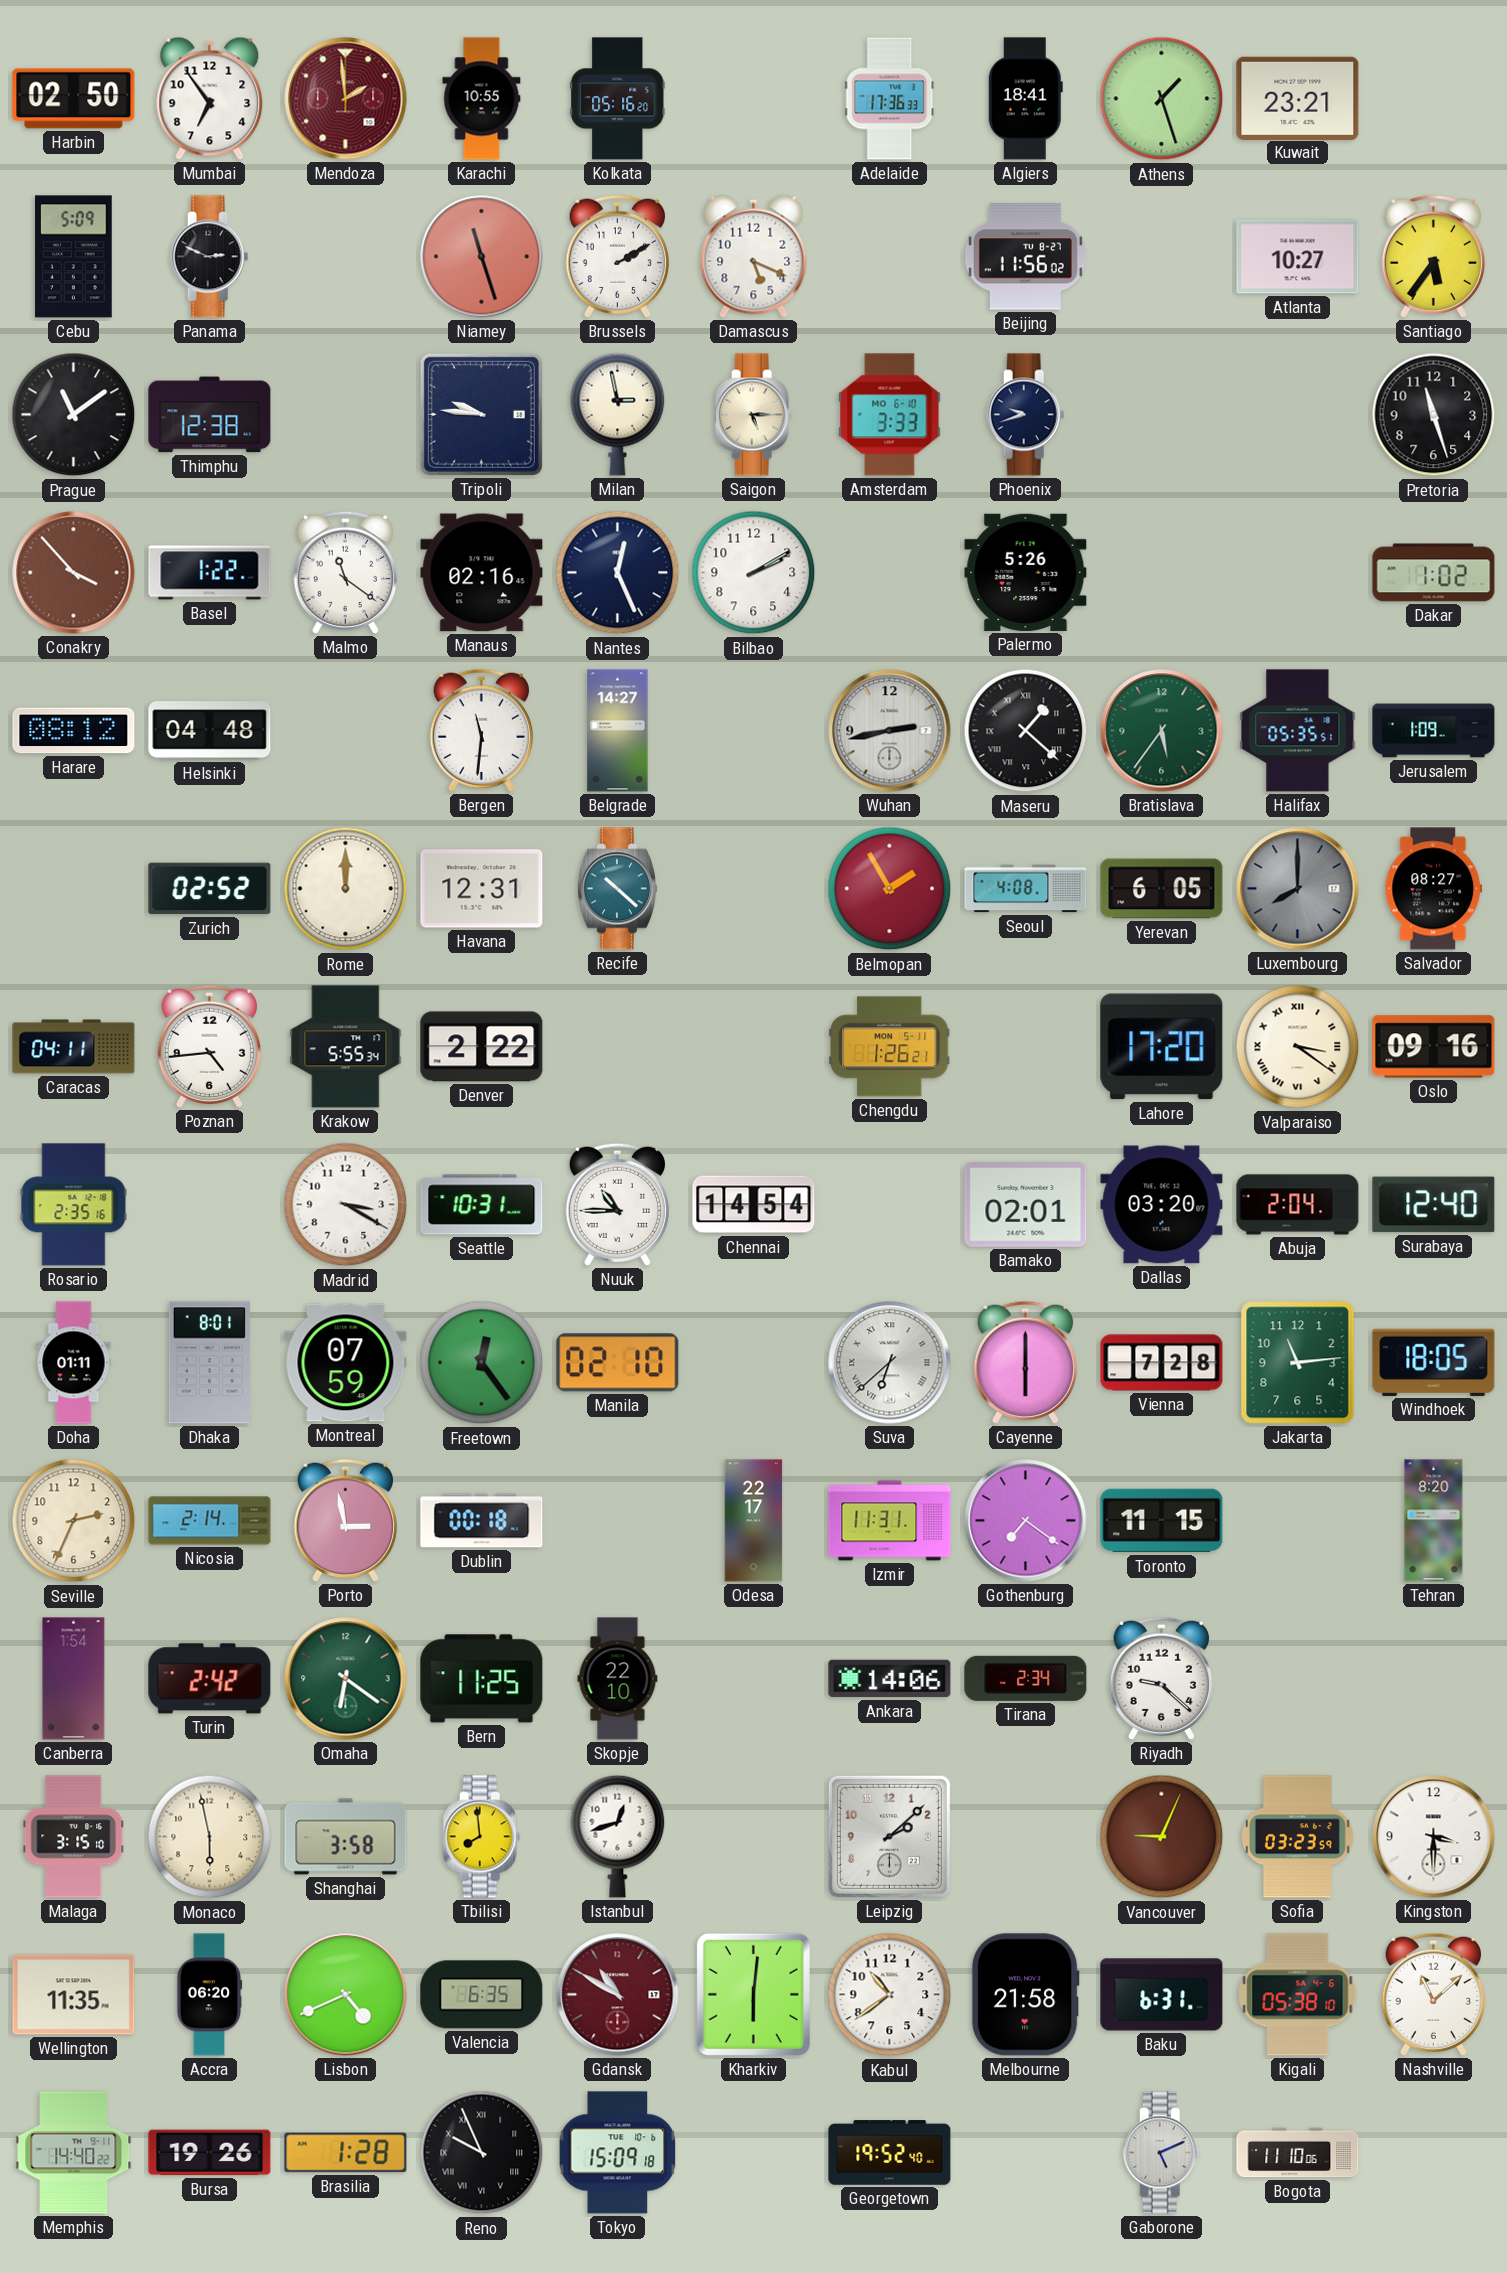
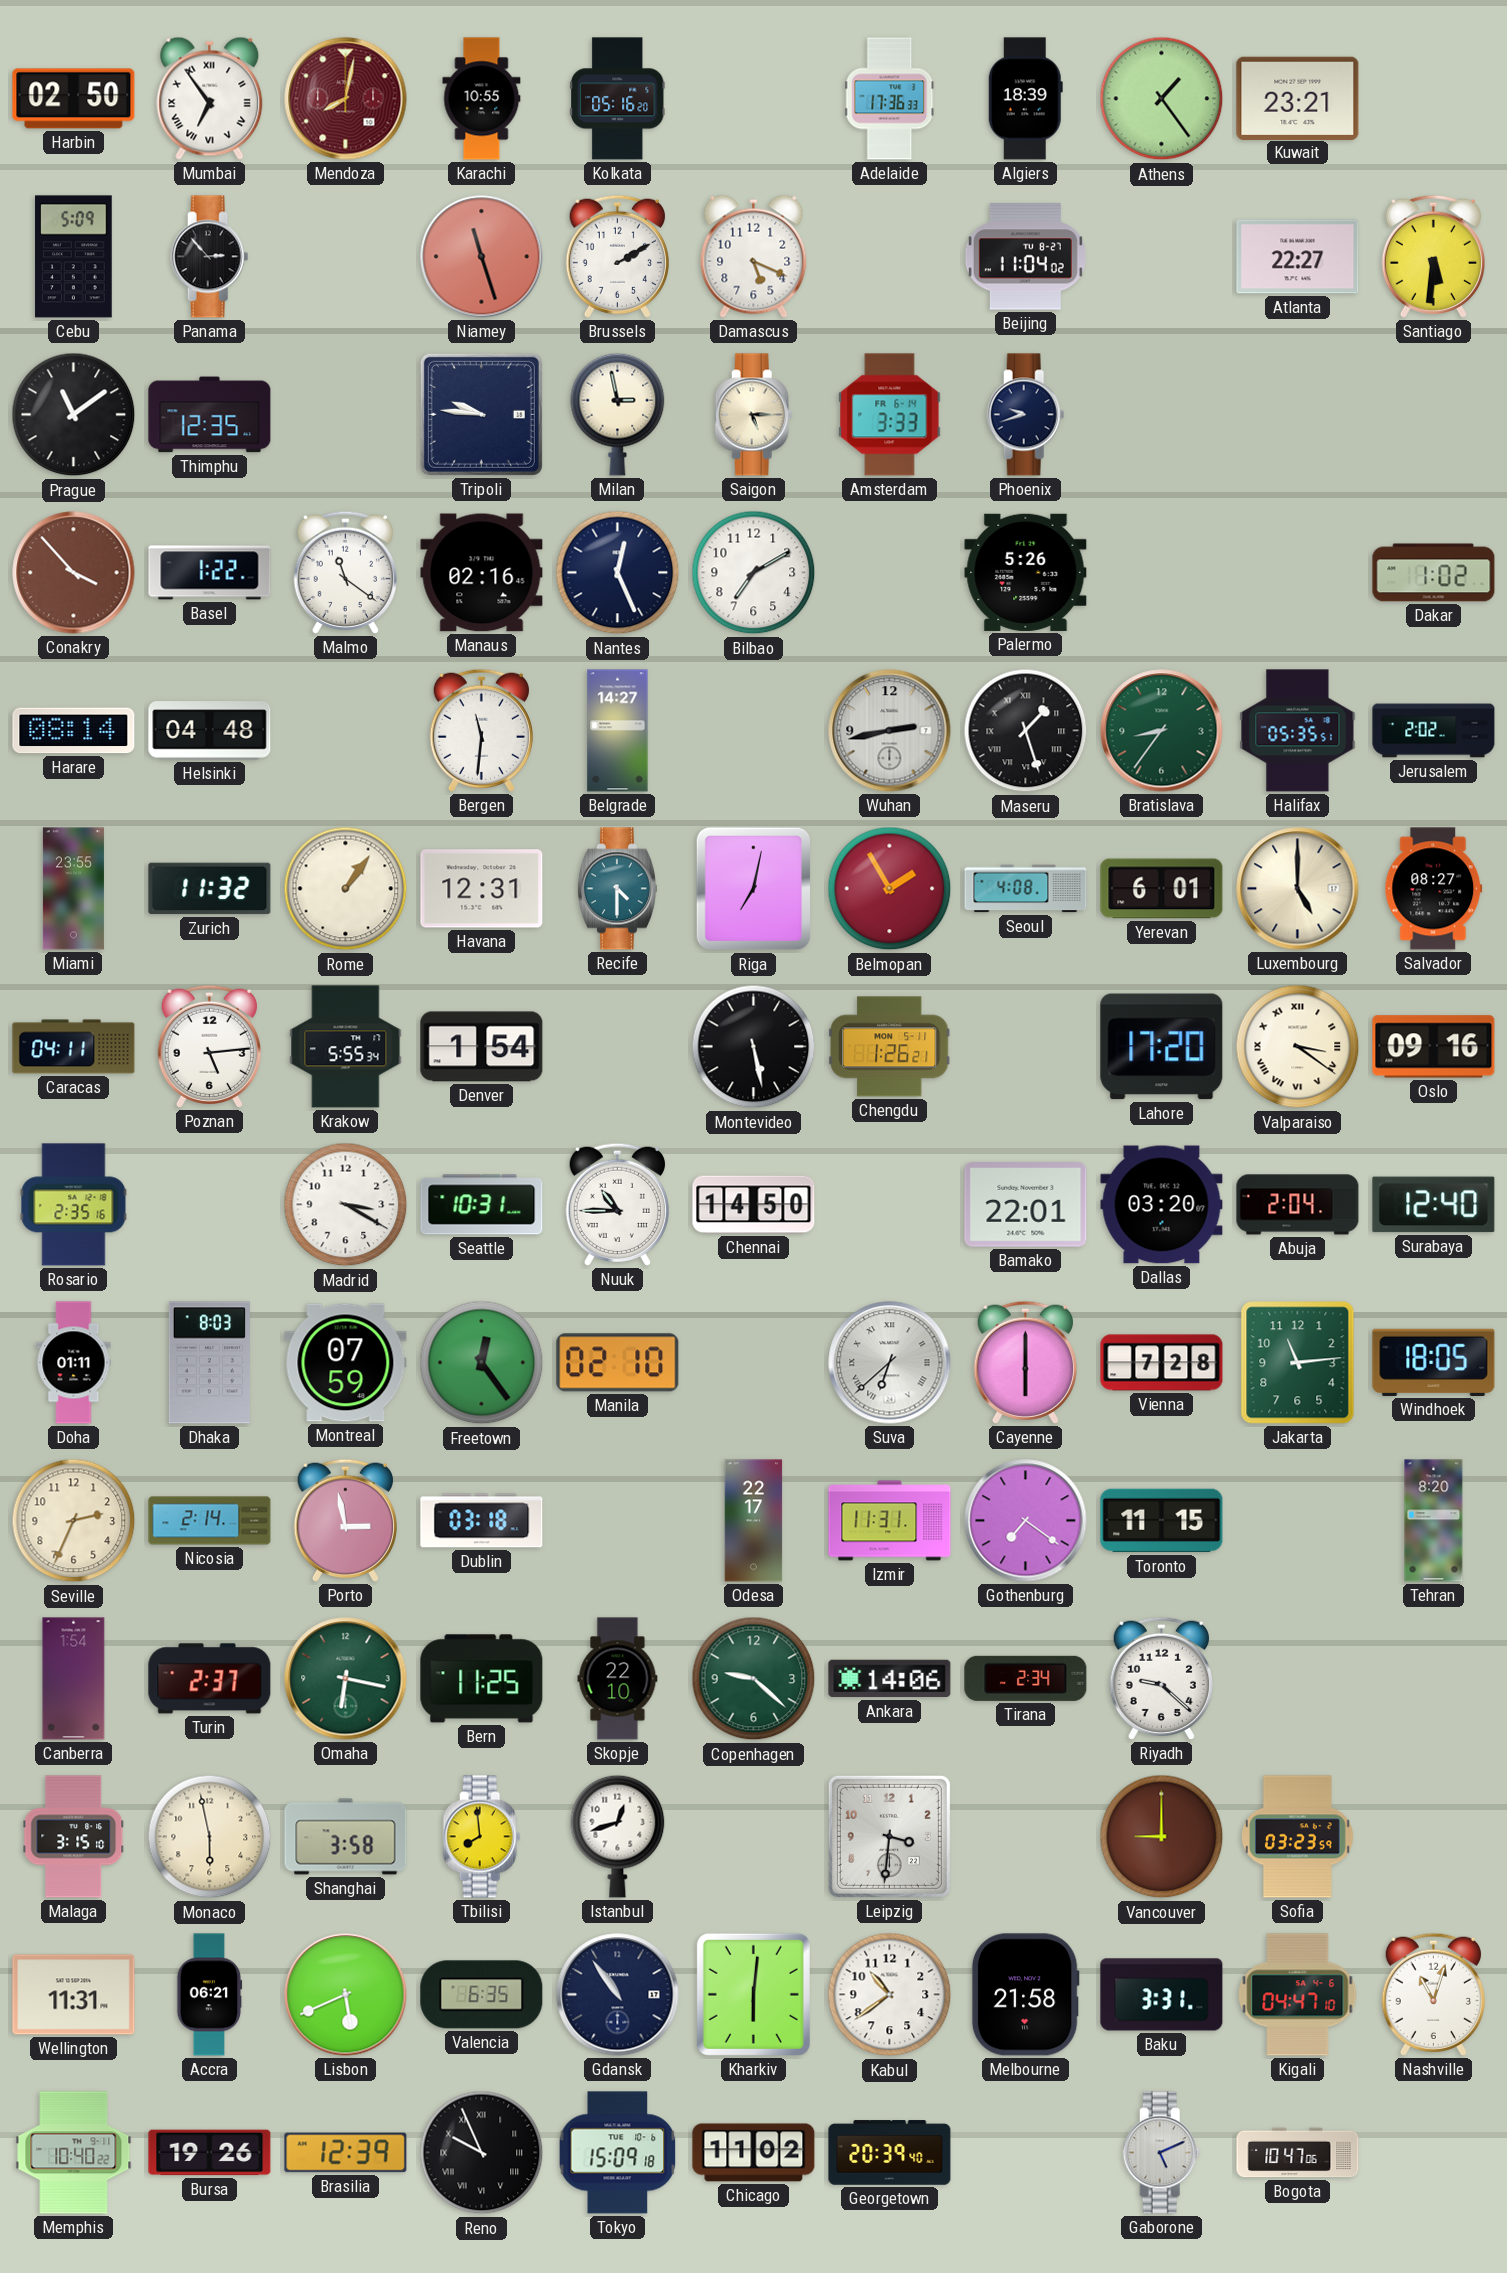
Mumbai numerals: Arabic -> Roman
Mendoza: 1:59 -> 8:02
Algiers: 18:41 -> 18:39
Athens: 1:27 -> 1:24
Panama: 2:49 -> 2:53
Beijing: 11:56 -> 11:04
Atlanta: 10:27 -> 22:27
Santiago: 5:36 -> 5:31
Thimphu: 12:38 -> 12:35
Amsterdam date: MO 6-10 -> FR 6-14
Pretoria: 11:27 -> none
Bilbao: 2:10 -> 7:10
Harare: 08:12 -> 08:14
Maseru: 1:22 -> 1:27
Bratislava: 5:36 -> 8:36
Jerusalem: 1:09 -> 2:02
Miami: none -> 23:55
Zurich: 02:52 -> 11:32
Rome: 12:00 -> 1:06
Recife: 10:22 -> 4:30
Riga: none -> 7:02
Yerevan: 6:05 -> 6:01
Luxembourg: 8:00 -> 5:00
Luxembourg dial: grey -> cream
Poznan: 4:44 -> 5:14
Denver: 2:22 -> 1:54
Montevideo: none -> 5:28
Chennai: 14:54 -> 14:50
Bamako: 02:01 -> 22:01
Dhaka: 8:01 -> 8:03
Dublin: 00:18 -> 03:18
Turin: 2:42 -> 2:37
Omaha: 6:21 -> 6:17
Copenhagen: none -> 9:22
Leipzig: 2:08 -> 3:31
Vancouver: 9:04 -> 9:00
Kingston: 3:30 -> none
Wellington: 11:35 -> 11:31
Accra: 06:20 -> 06:21
Lisbon: 4:41 -> 5:41
Gdansk: 10:50 -> 10:54
Gdansk dial: burgundy -> navy
Baku: 6:31 -> 3:31
Kigali: 05:38 -> 04:47
Nashville: 11:08 -> 11:03
Memphis: 14:40 -> 10:40
Brasilia: 1:28 -> 12:39
Chicago: none -> 11:02
Georgetown: 19:52 -> 20:39
Bogota: 11:10 -> 10:47
